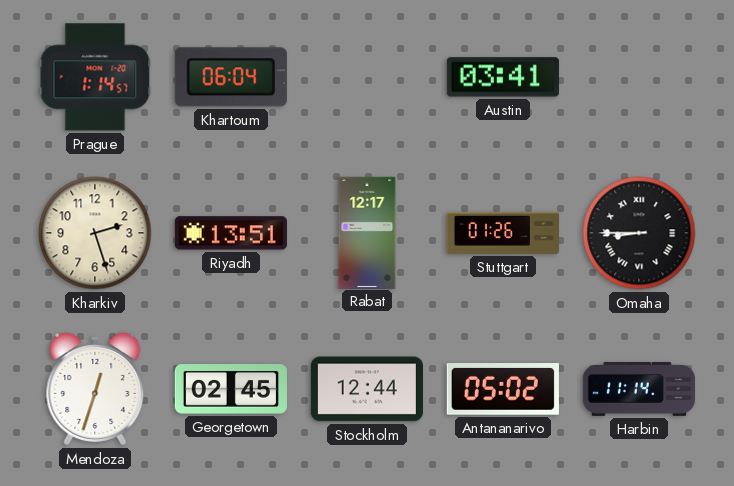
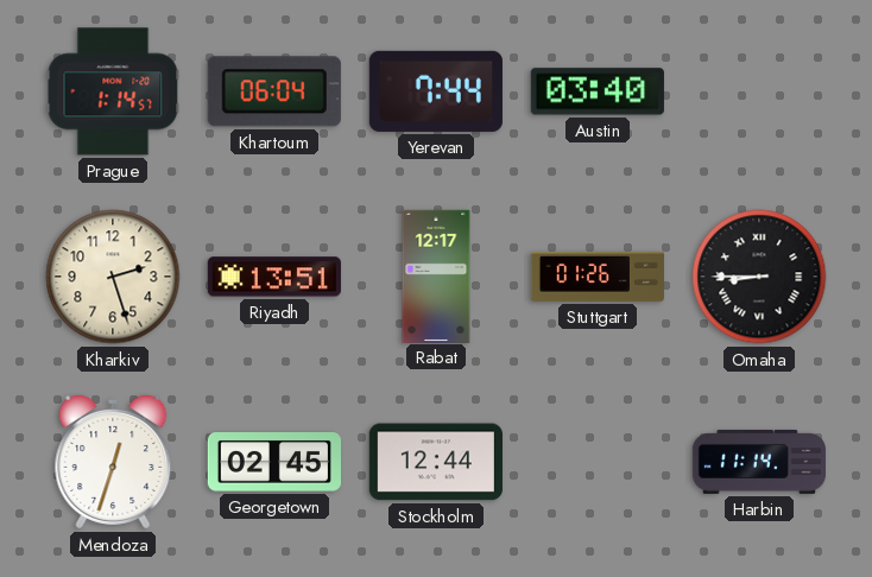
Yerevan: none -> 7:44
Austin: 03:41 -> 03:40
Antananarivo: 05:02 -> none
